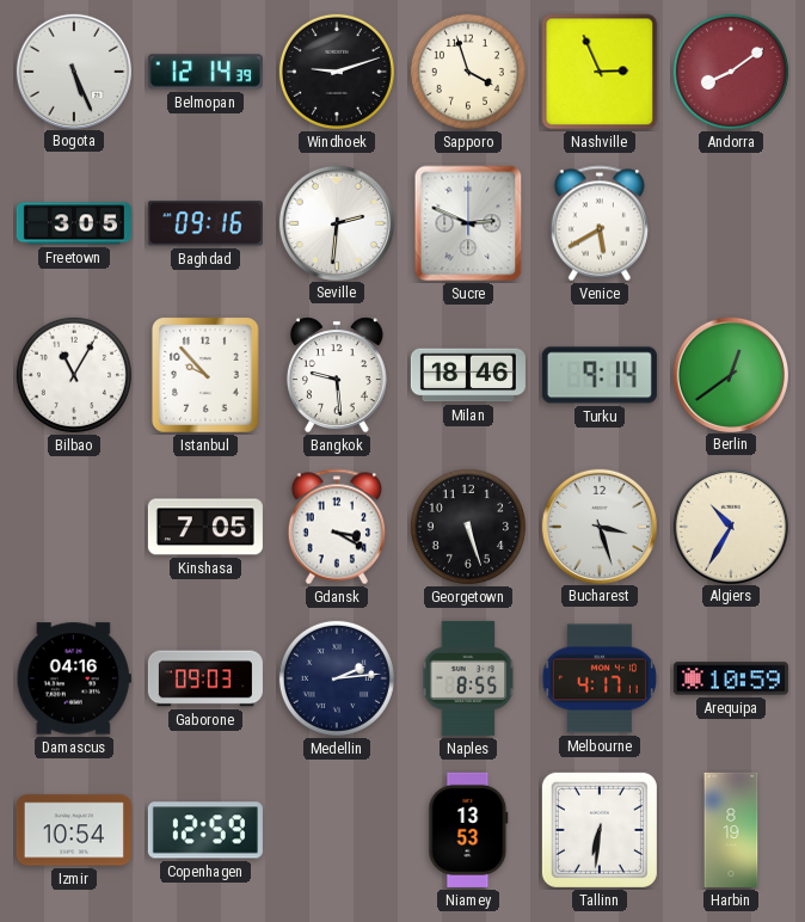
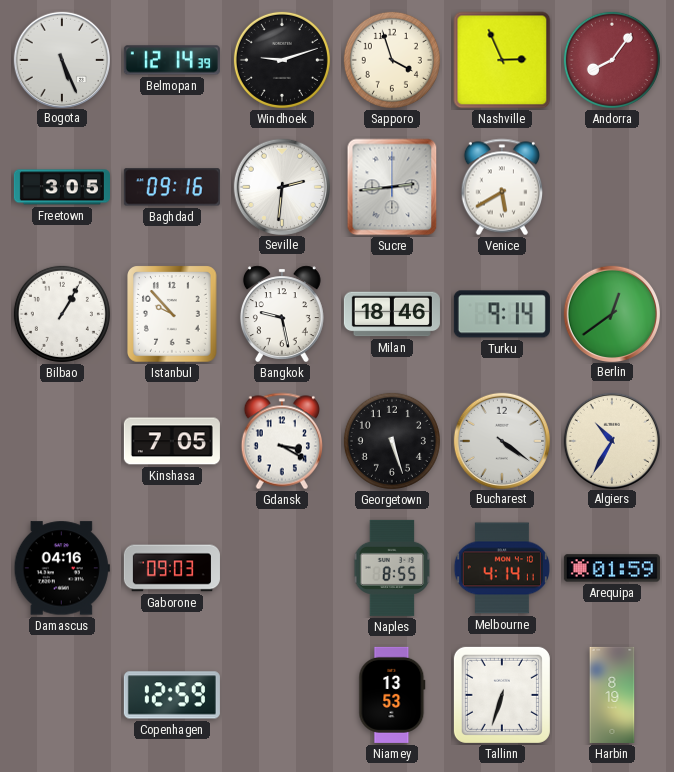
Andorra: 8:09 -> 8:06
Sucre: 2:49 -> 2:44
Bilbao: 11:05 -> 1:05
Bangkok: 9:29 -> 9:28
Bucharest: 3:27 -> 4:21
Medellin: 2:14 -> none
Melbourne: 4:17 -> 4:14
Arequipa: 10:59 -> 01:59
Izmir: 10:54 -> none
Tallinn: 6:31 -> 6:33
